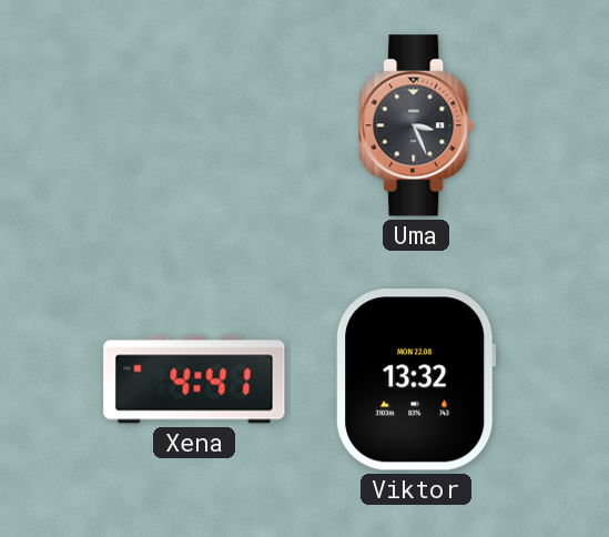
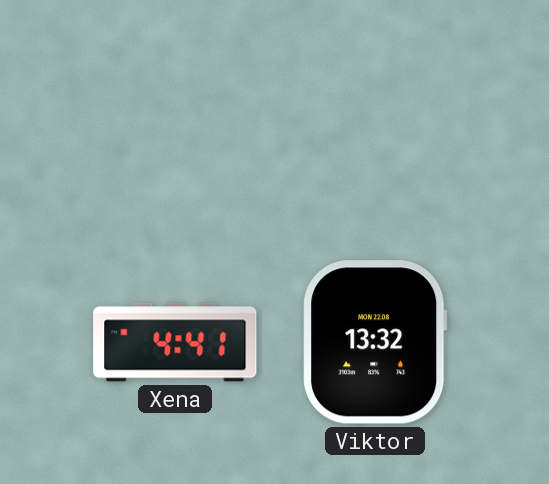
Uma: 3:26 -> none
